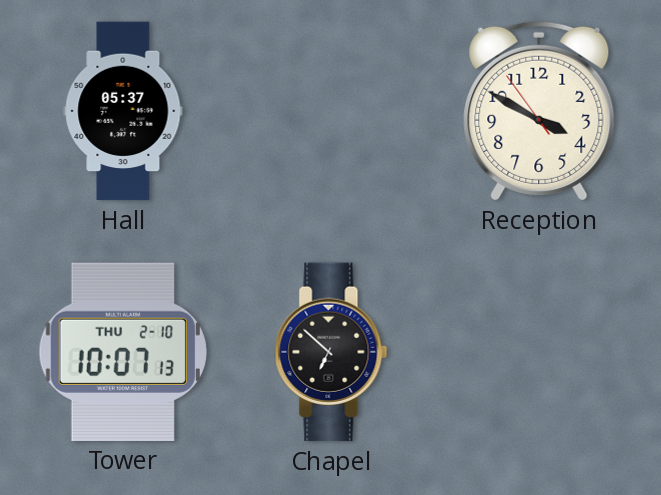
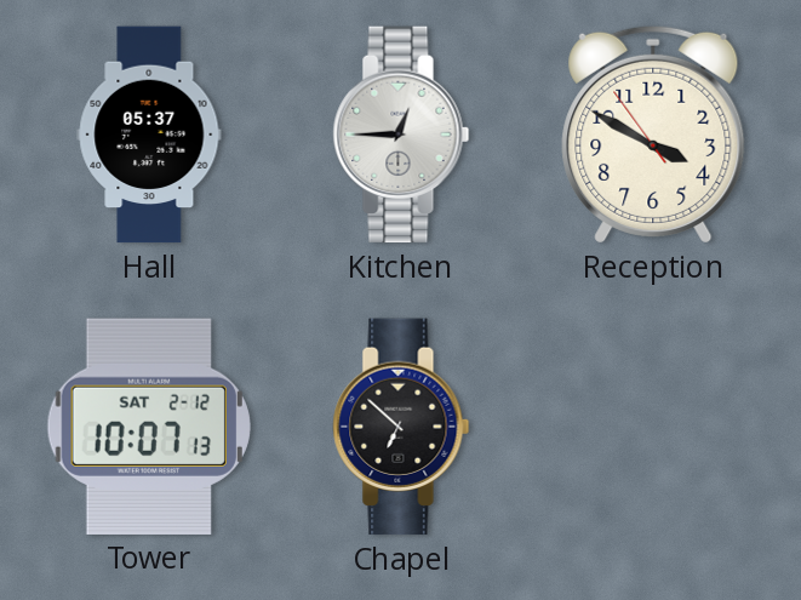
Kitchen: none -> 12:45
Tower date: THU 2-10 -> SAT 2-12
